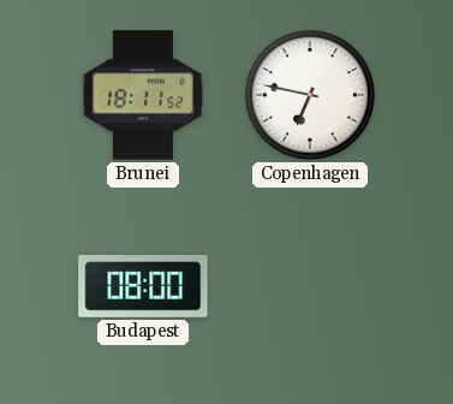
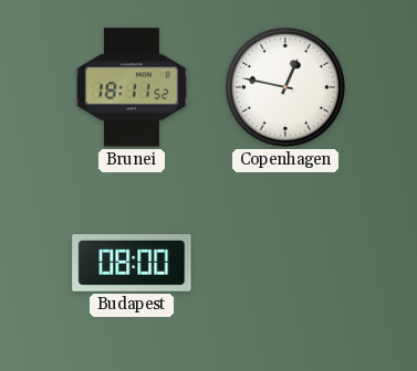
Copenhagen: 6:47 -> 12:47
